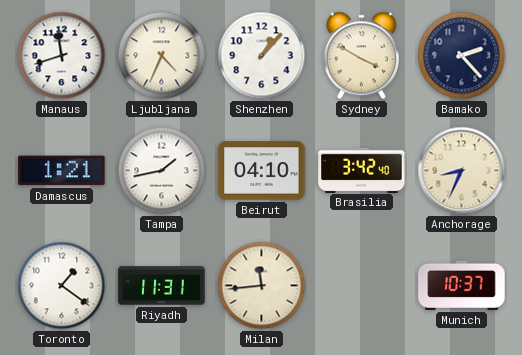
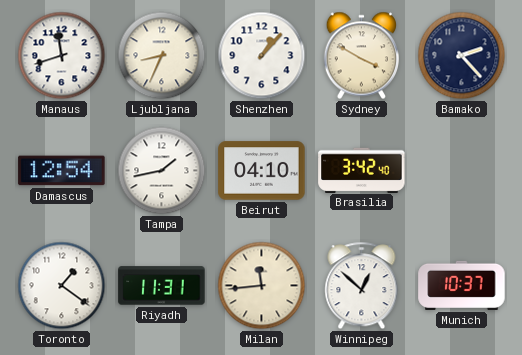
Ljubljana: 4:34 -> 8:34
Damascus: 1:21 -> 12:54
Anchorage: 8:34 -> none
Winnipeg: none -> 12:52
